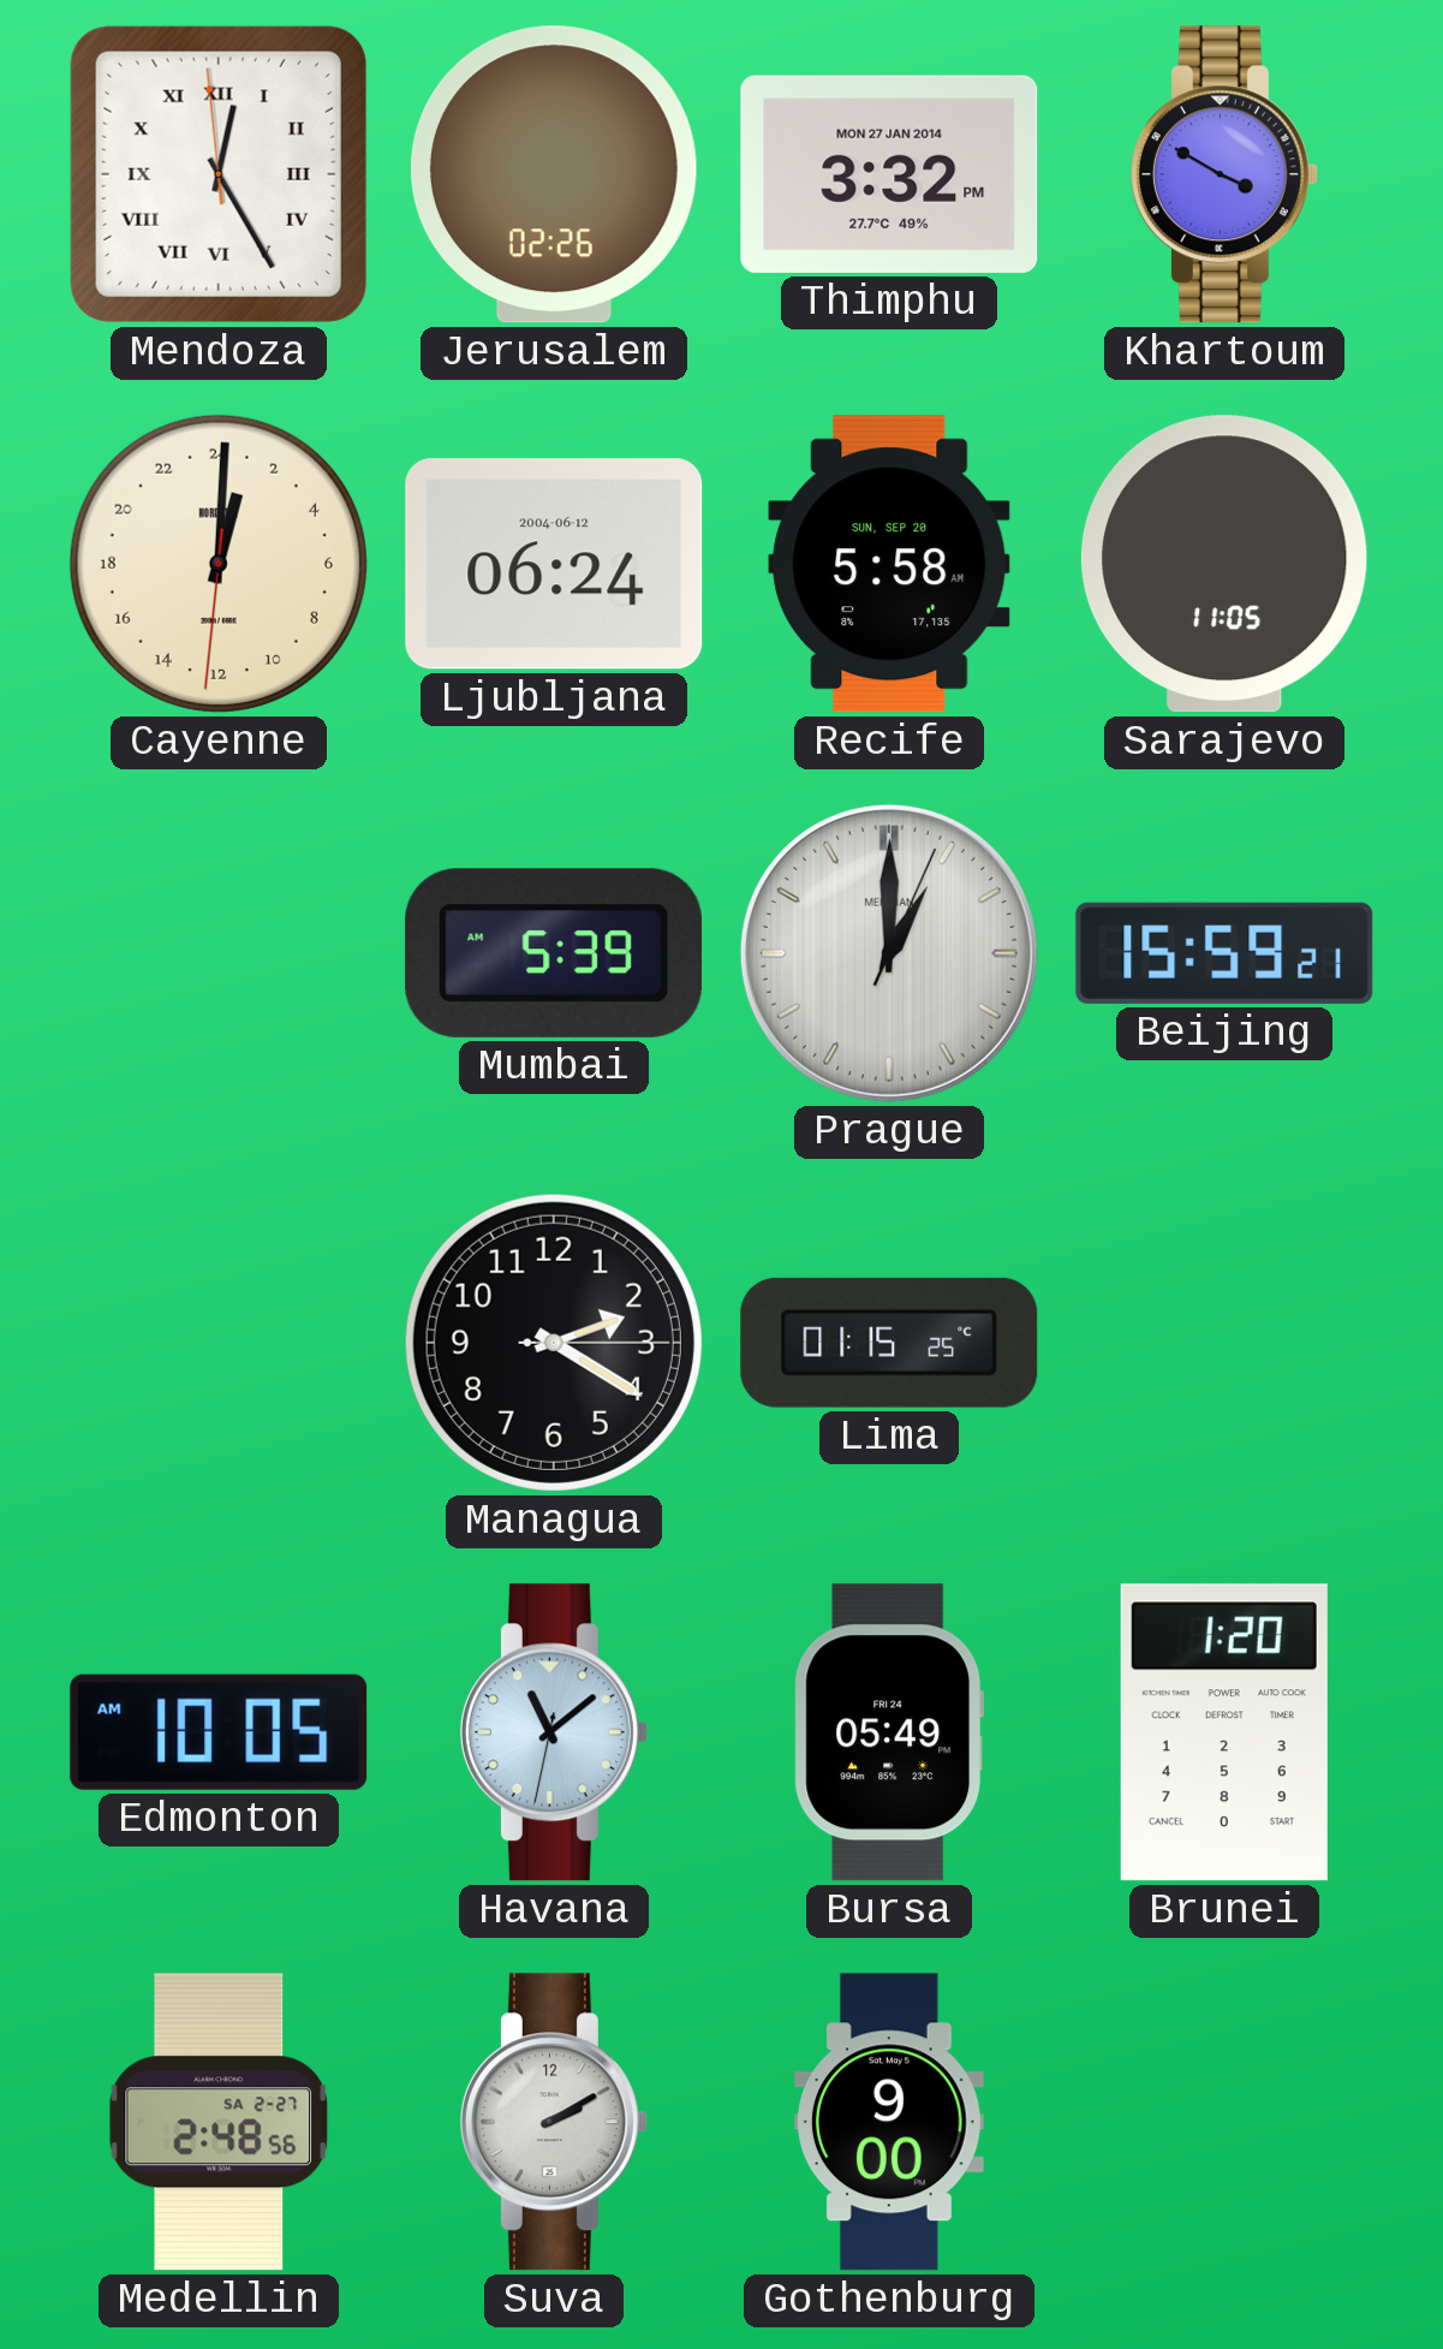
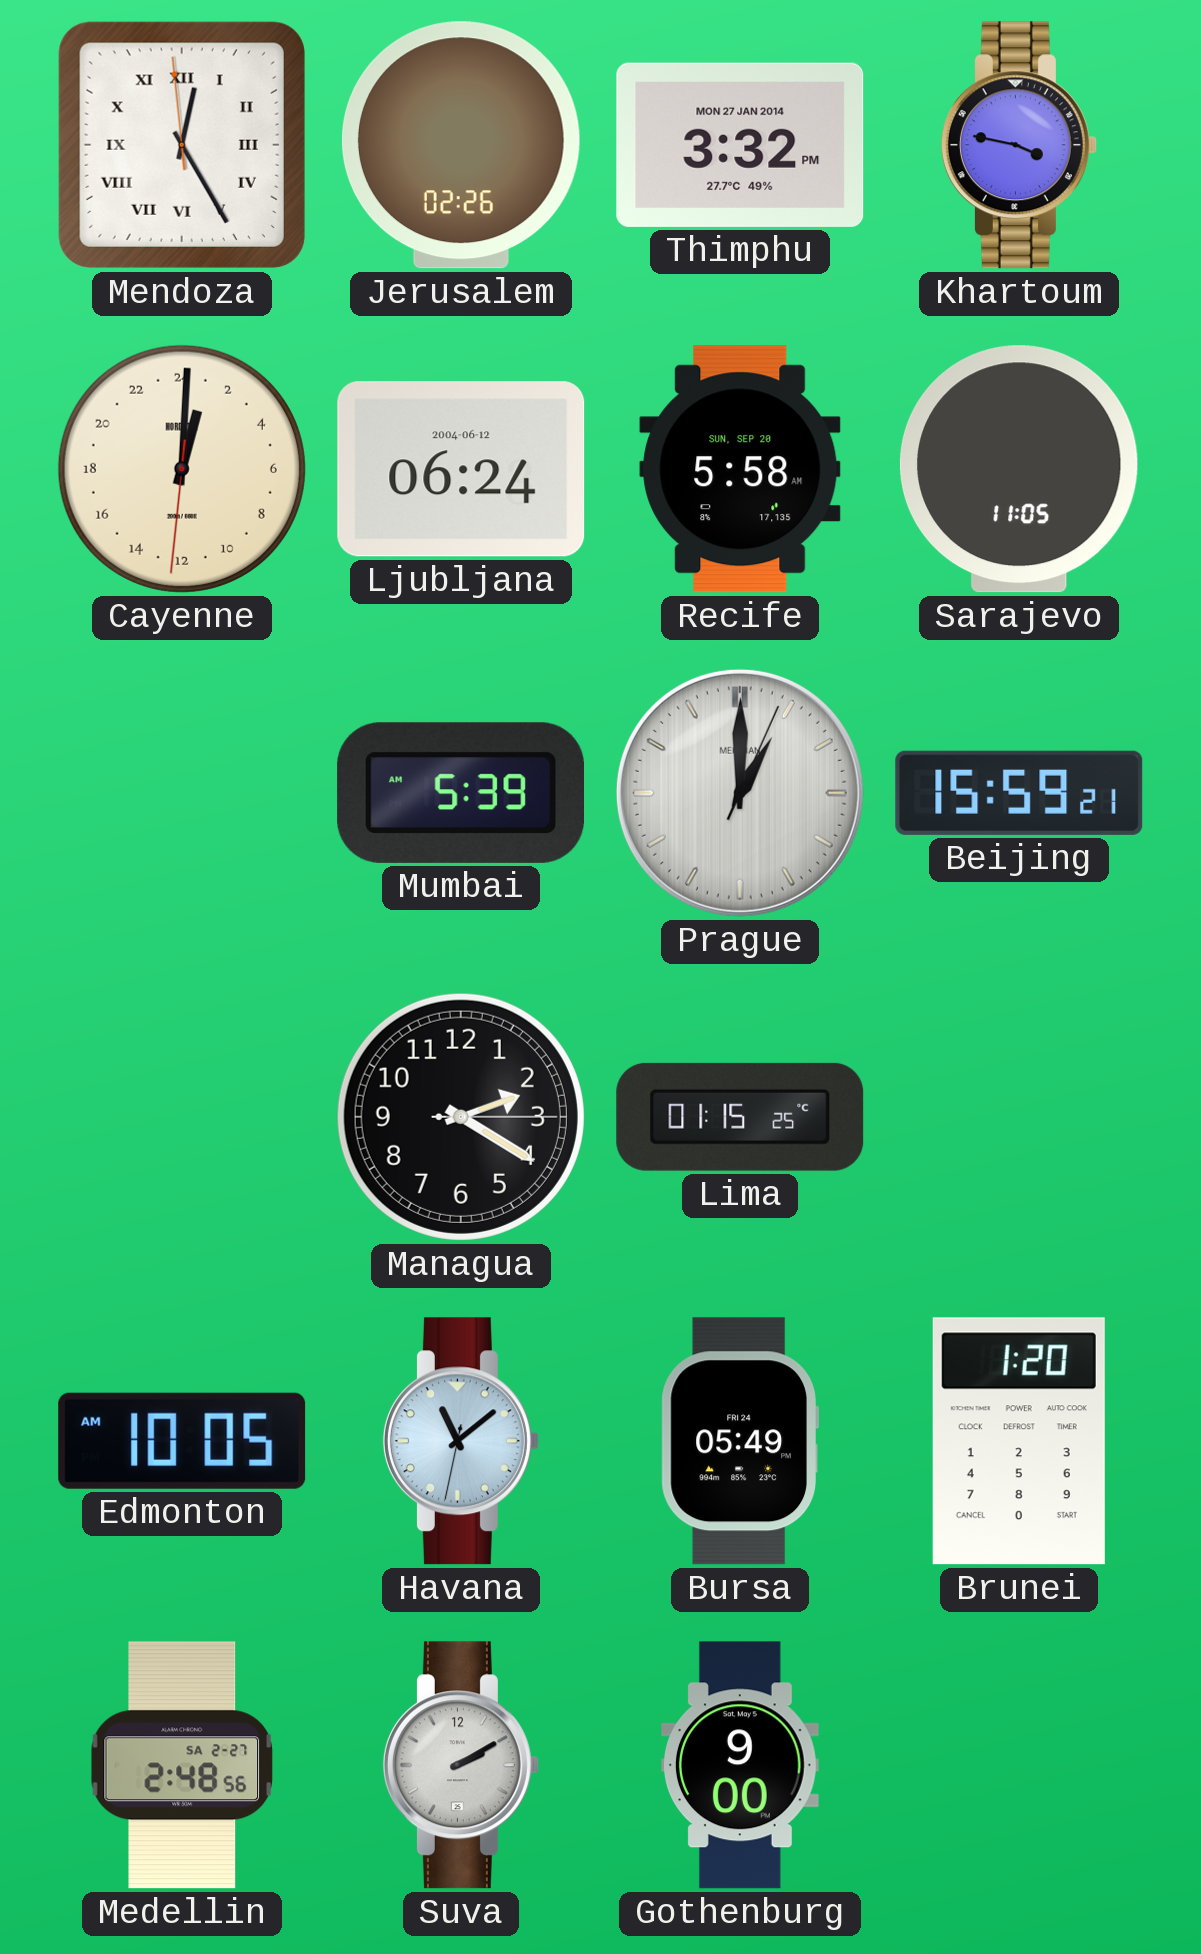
Khartoum: 3:50 -> 3:47
